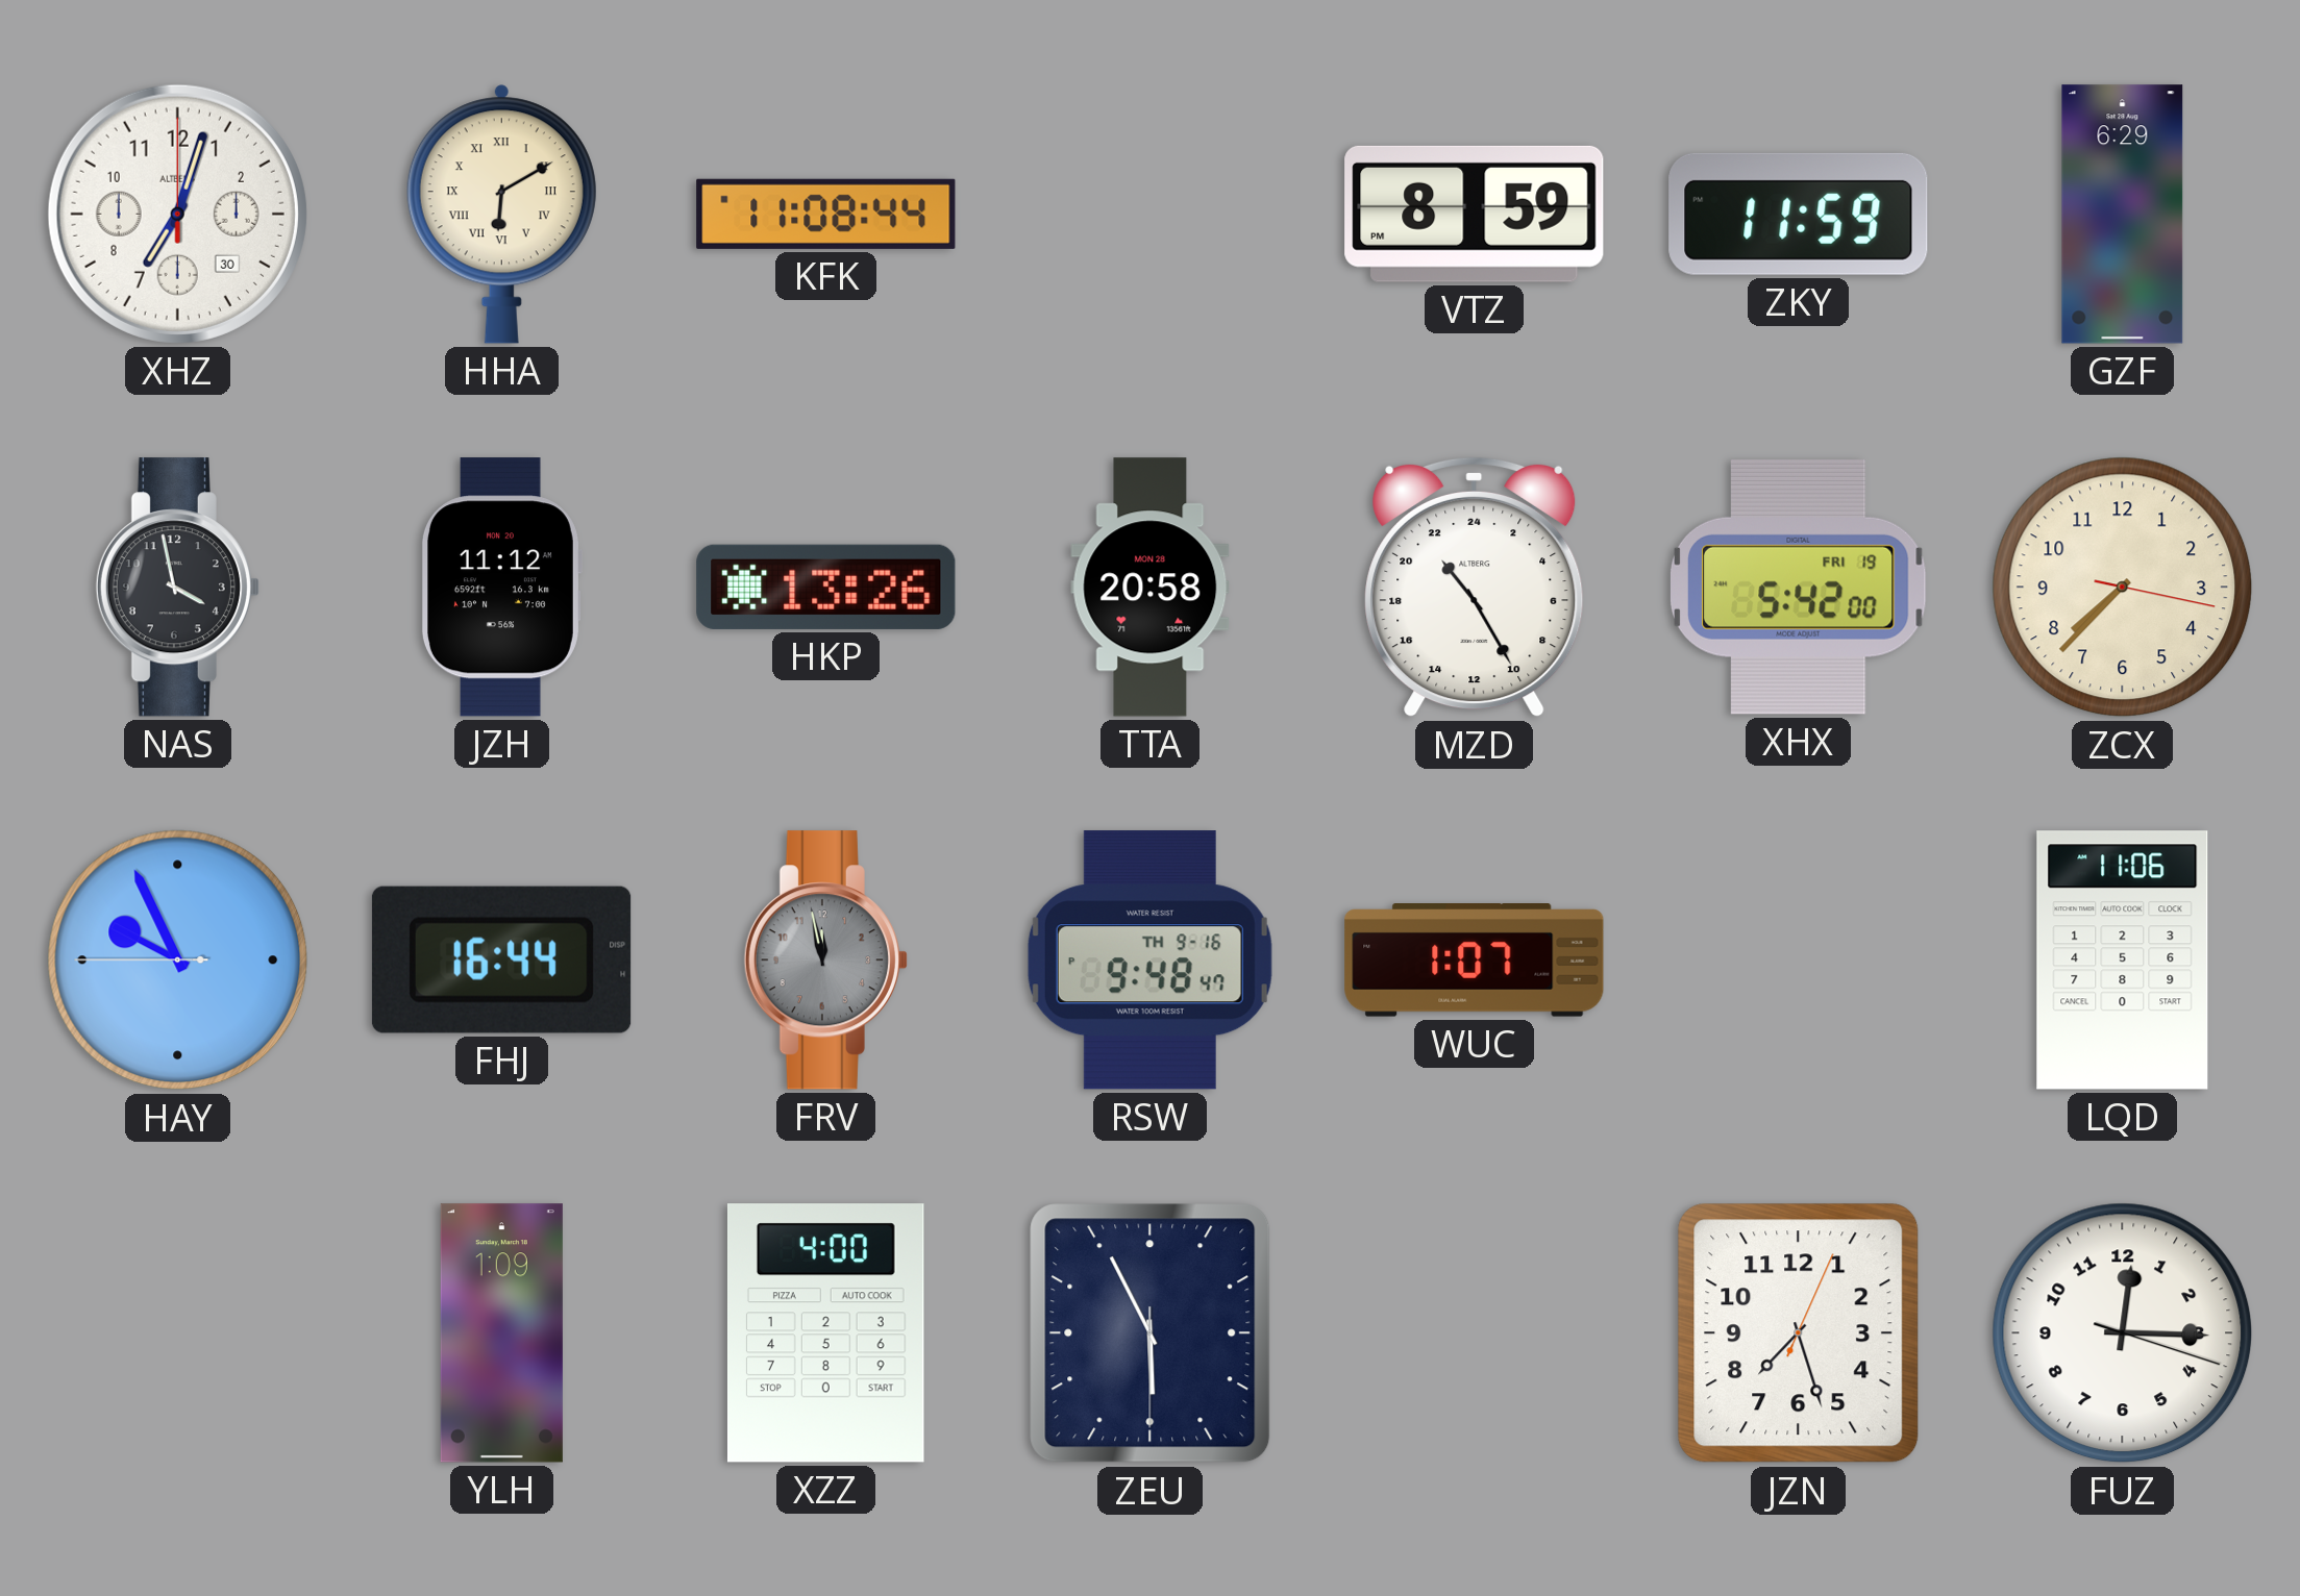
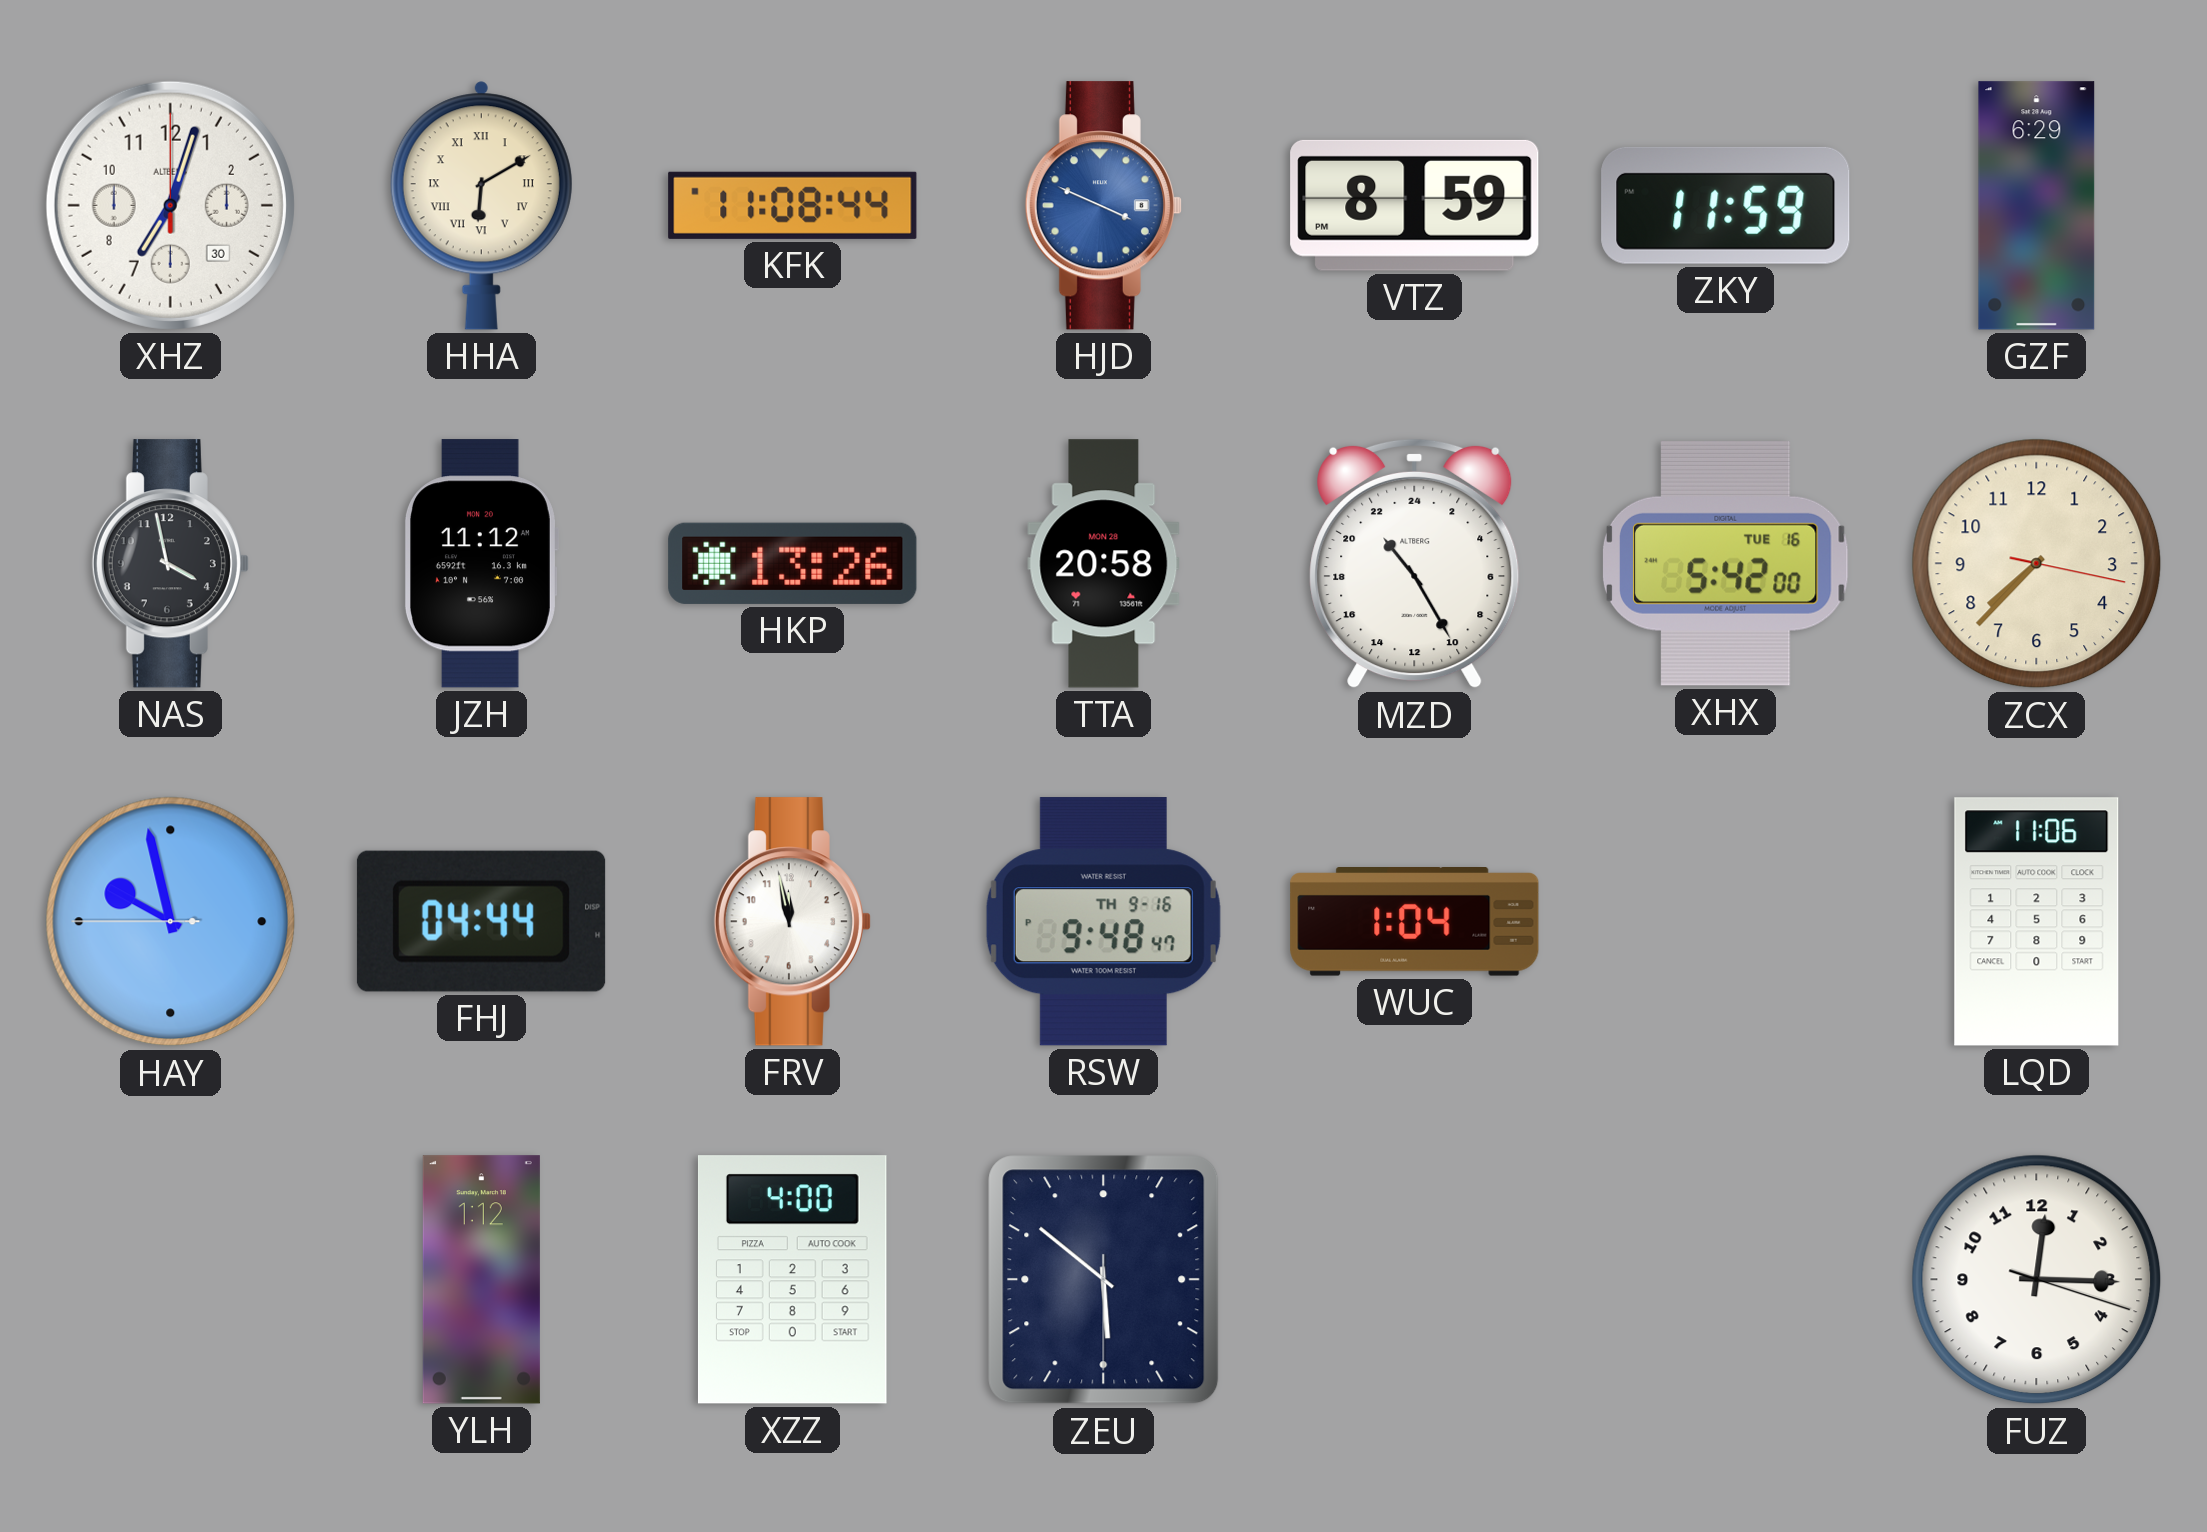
HJD: none -> 3:49
XHX date: FRI 19 -> TUE 16
HAY: 9:55 -> 9:57
FHJ: 16:44 -> 04:44
FRV dial: grey -> white
WUC: 1:07 -> 1:04
YLH: 1:09 -> 1:12
ZEU: 5:55 -> 5:51
JZN: 7:27 -> none
